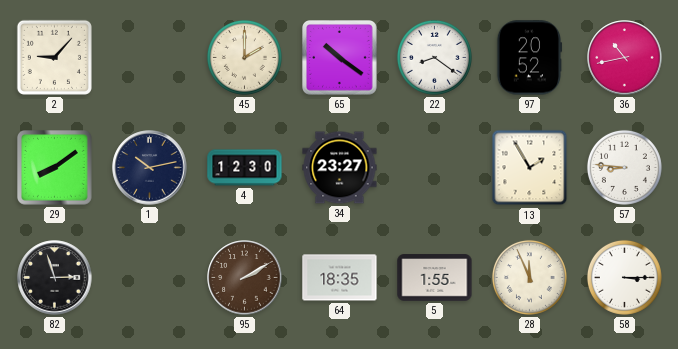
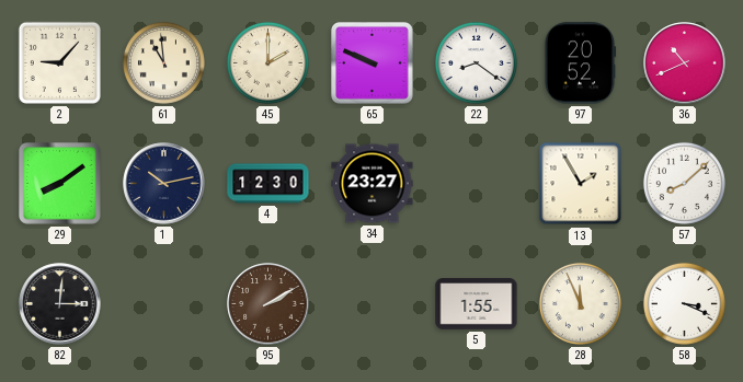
61: none -> 10:59
65: 10:21 -> 9:49
36: 10:43 -> 10:41
57: 8:46 -> 8:08
82: 2:57 -> 3:01
64: 18:35 -> none
58: 3:15 -> 3:19
